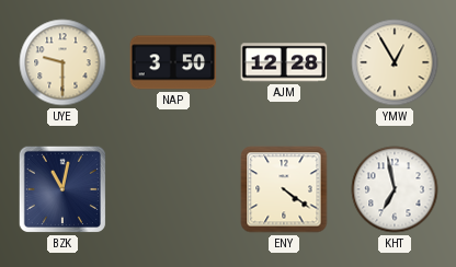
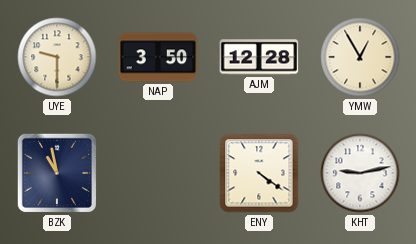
BZK: 11:02 -> 10:58
KHT: 6:58 -> 9:13
